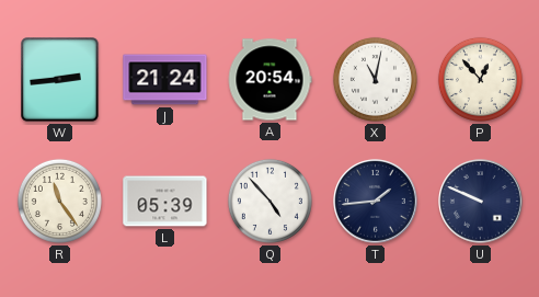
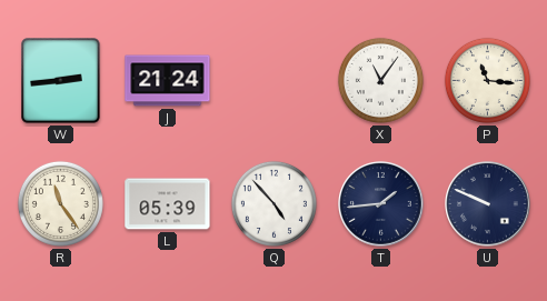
A: 20:54 -> none
X: 11:02 -> 11:06
P: 12:53 -> 11:16
